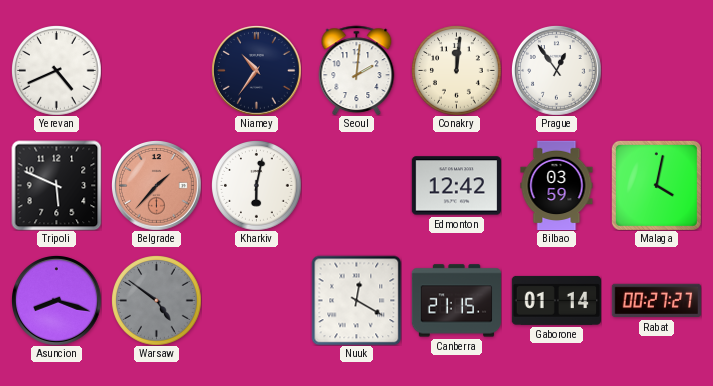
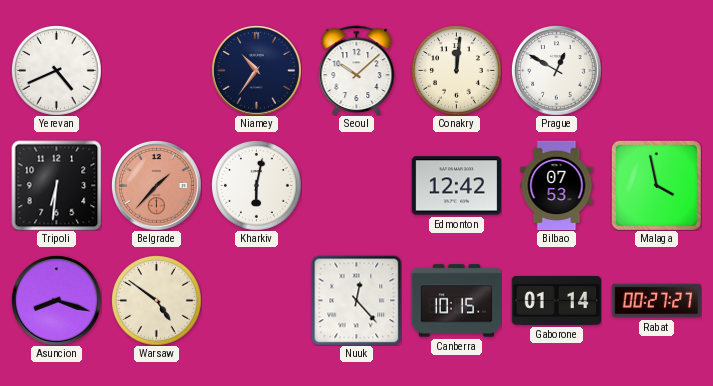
Seoul: 2:01 -> 10:08
Prague: 12:54 -> 12:50
Tripoli: 5:49 -> 6:31
Bilbao: 03:59 -> 07:53
Malaga: 4:02 -> 3:58
Warsaw dial: grey -> cream
Nuuk: 12:20 -> 12:23
Canberra: 21:15 -> 10:15
